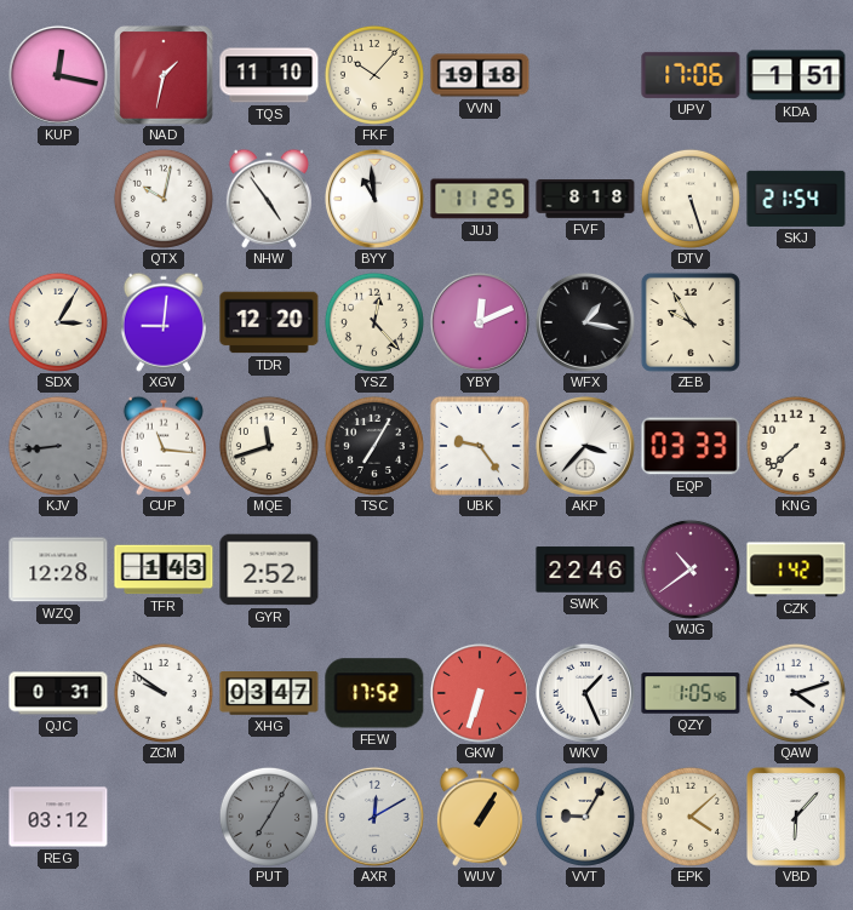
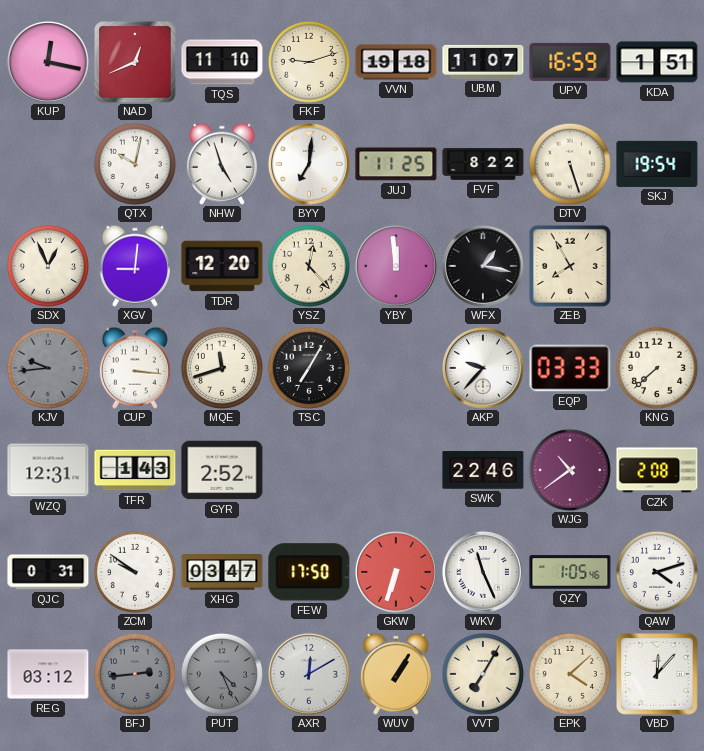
NAD: 1:32 -> 12:41
FKF: 10:07 -> 9:12
UBM: none -> 11:07
UPV: 17:06 -> 16:59
NHW: 4:54 -> 4:57
BYY: 10:59 -> 7:01
FVF: 8:18 -> 8:22
SKJ: 21:54 -> 19:54
SDX: 3:05 -> 12:56
YBY: 12:11 -> 11:59
ZEB: 9:55 -> 7:55
KJV: 8:44 -> 9:44
CUP: 11:16 -> 3:16
UBK: 9:24 -> none
AKP: 3:37 -> 9:37
WZQ: 12:28 -> 12:31
CZK: 1:42 -> 2:08
FEW: 17:52 -> 17:50
WKV: 1:26 -> 11:26
BFJ: none -> 2:44
PUT: 7:05 -> 4:26
VVT: 9:05 -> 7:05
VBD: 6:07 -> 12:07
